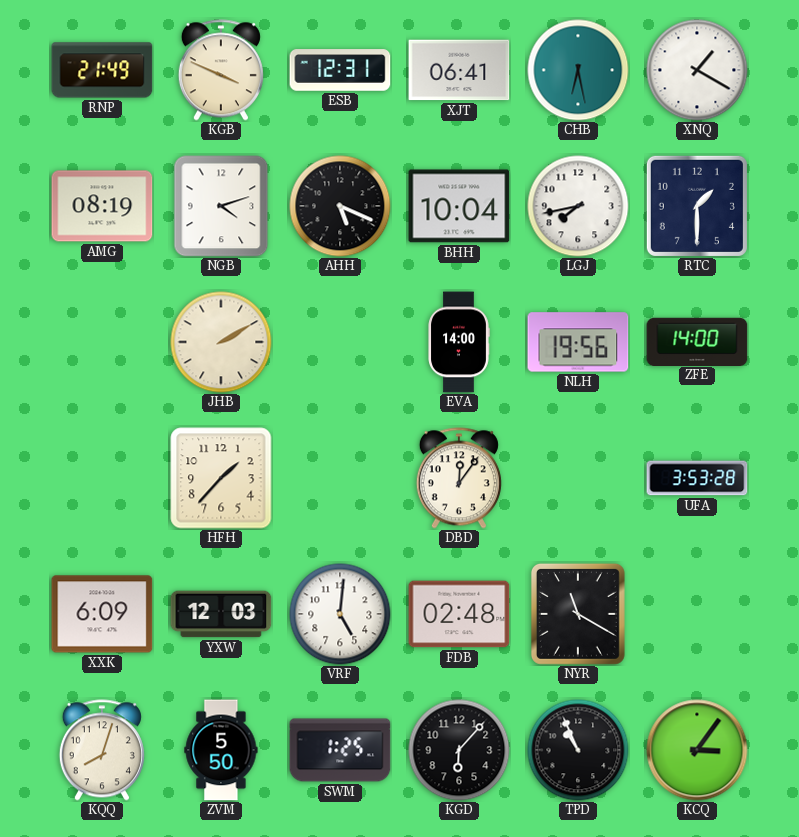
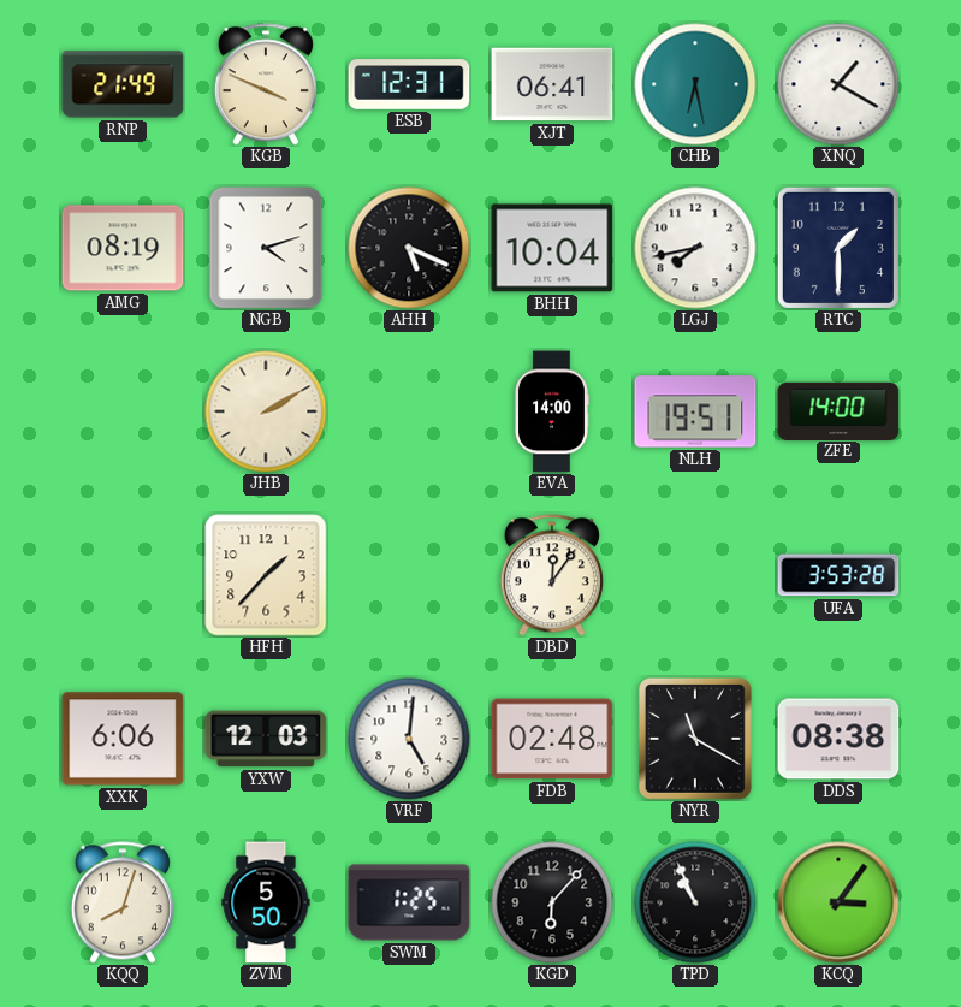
NLH: 19:56 -> 19:51
XXK: 6:09 -> 6:06
DDS: none -> 08:38
